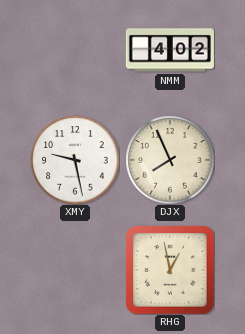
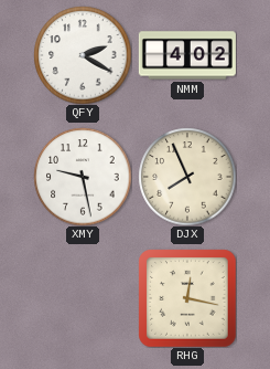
QFY: none -> 2:20
RHG: 12:58 -> 12:17
